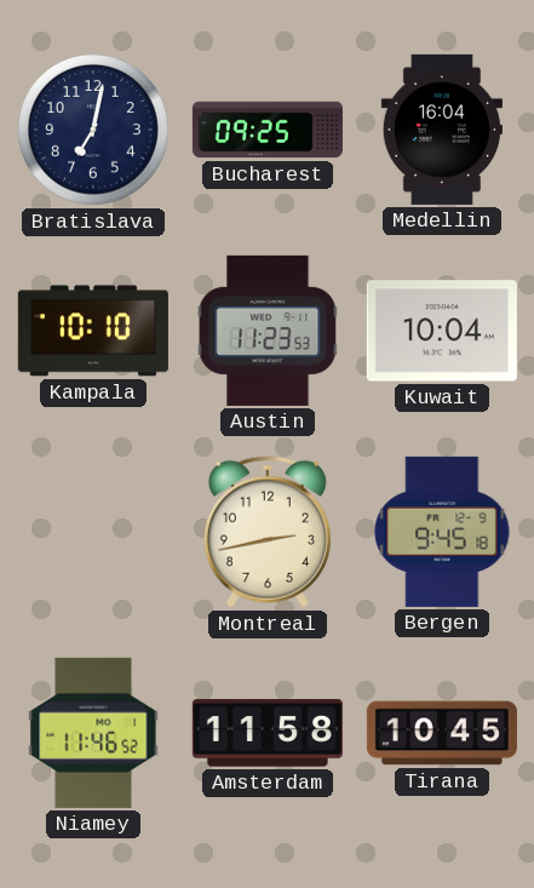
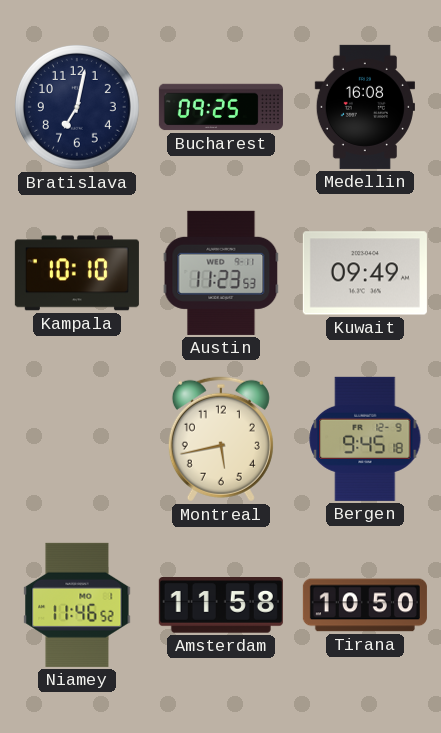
Medellin: 16:04 -> 16:08
Kuwait: 10:04 -> 09:49
Montreal: 2:43 -> 5:43
Tirana: 10:45 -> 10:50
